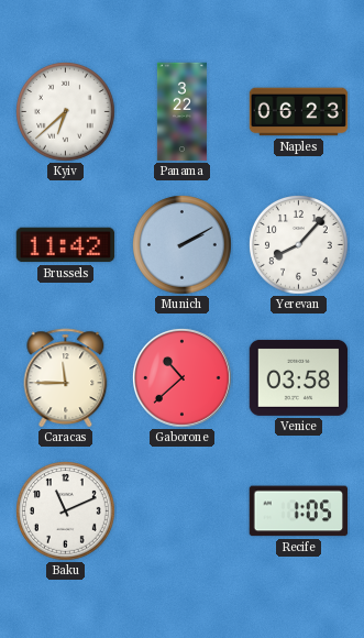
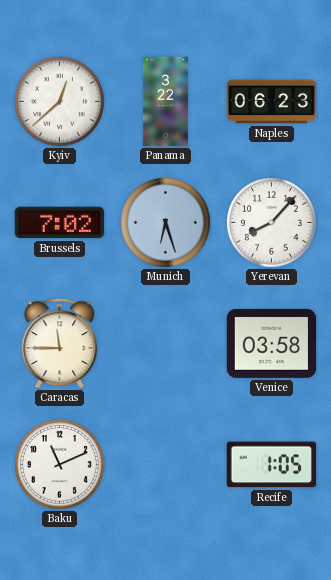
Kyiv: 6:38 -> 12:38
Brussels: 11:42 -> 7:02
Munich: 2:10 -> 6:27
Gaborone: 10:38 -> none
